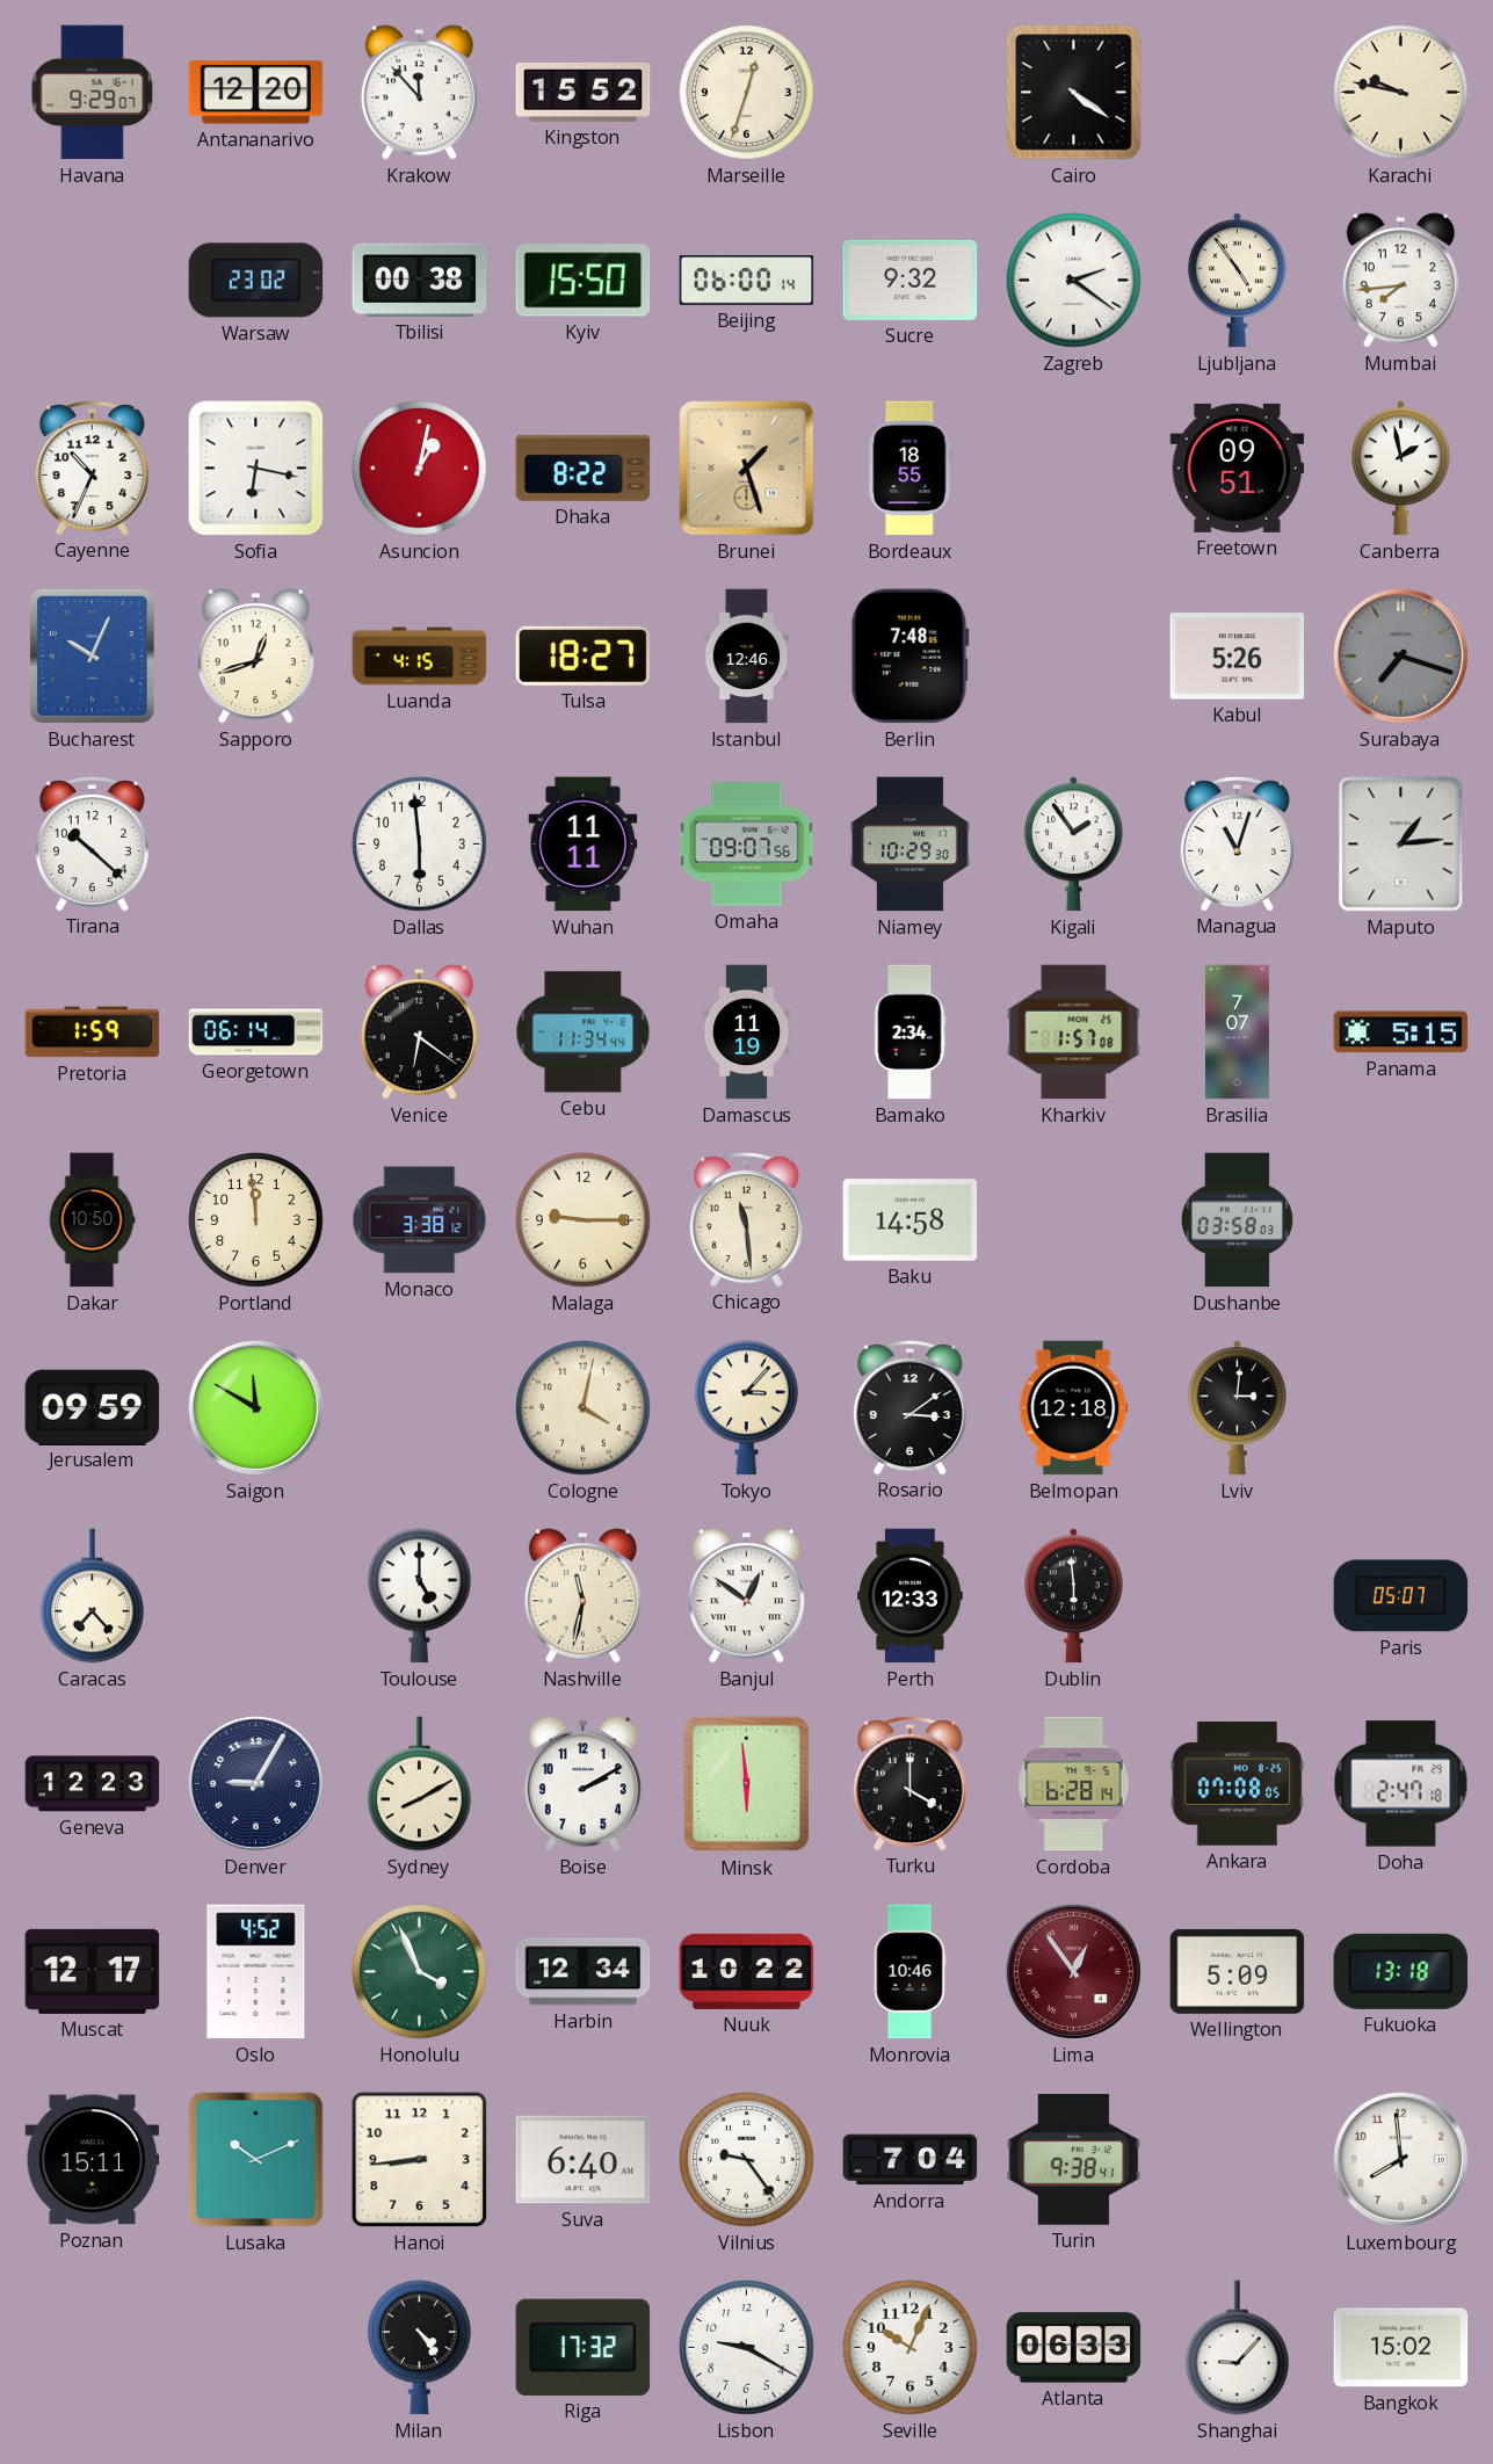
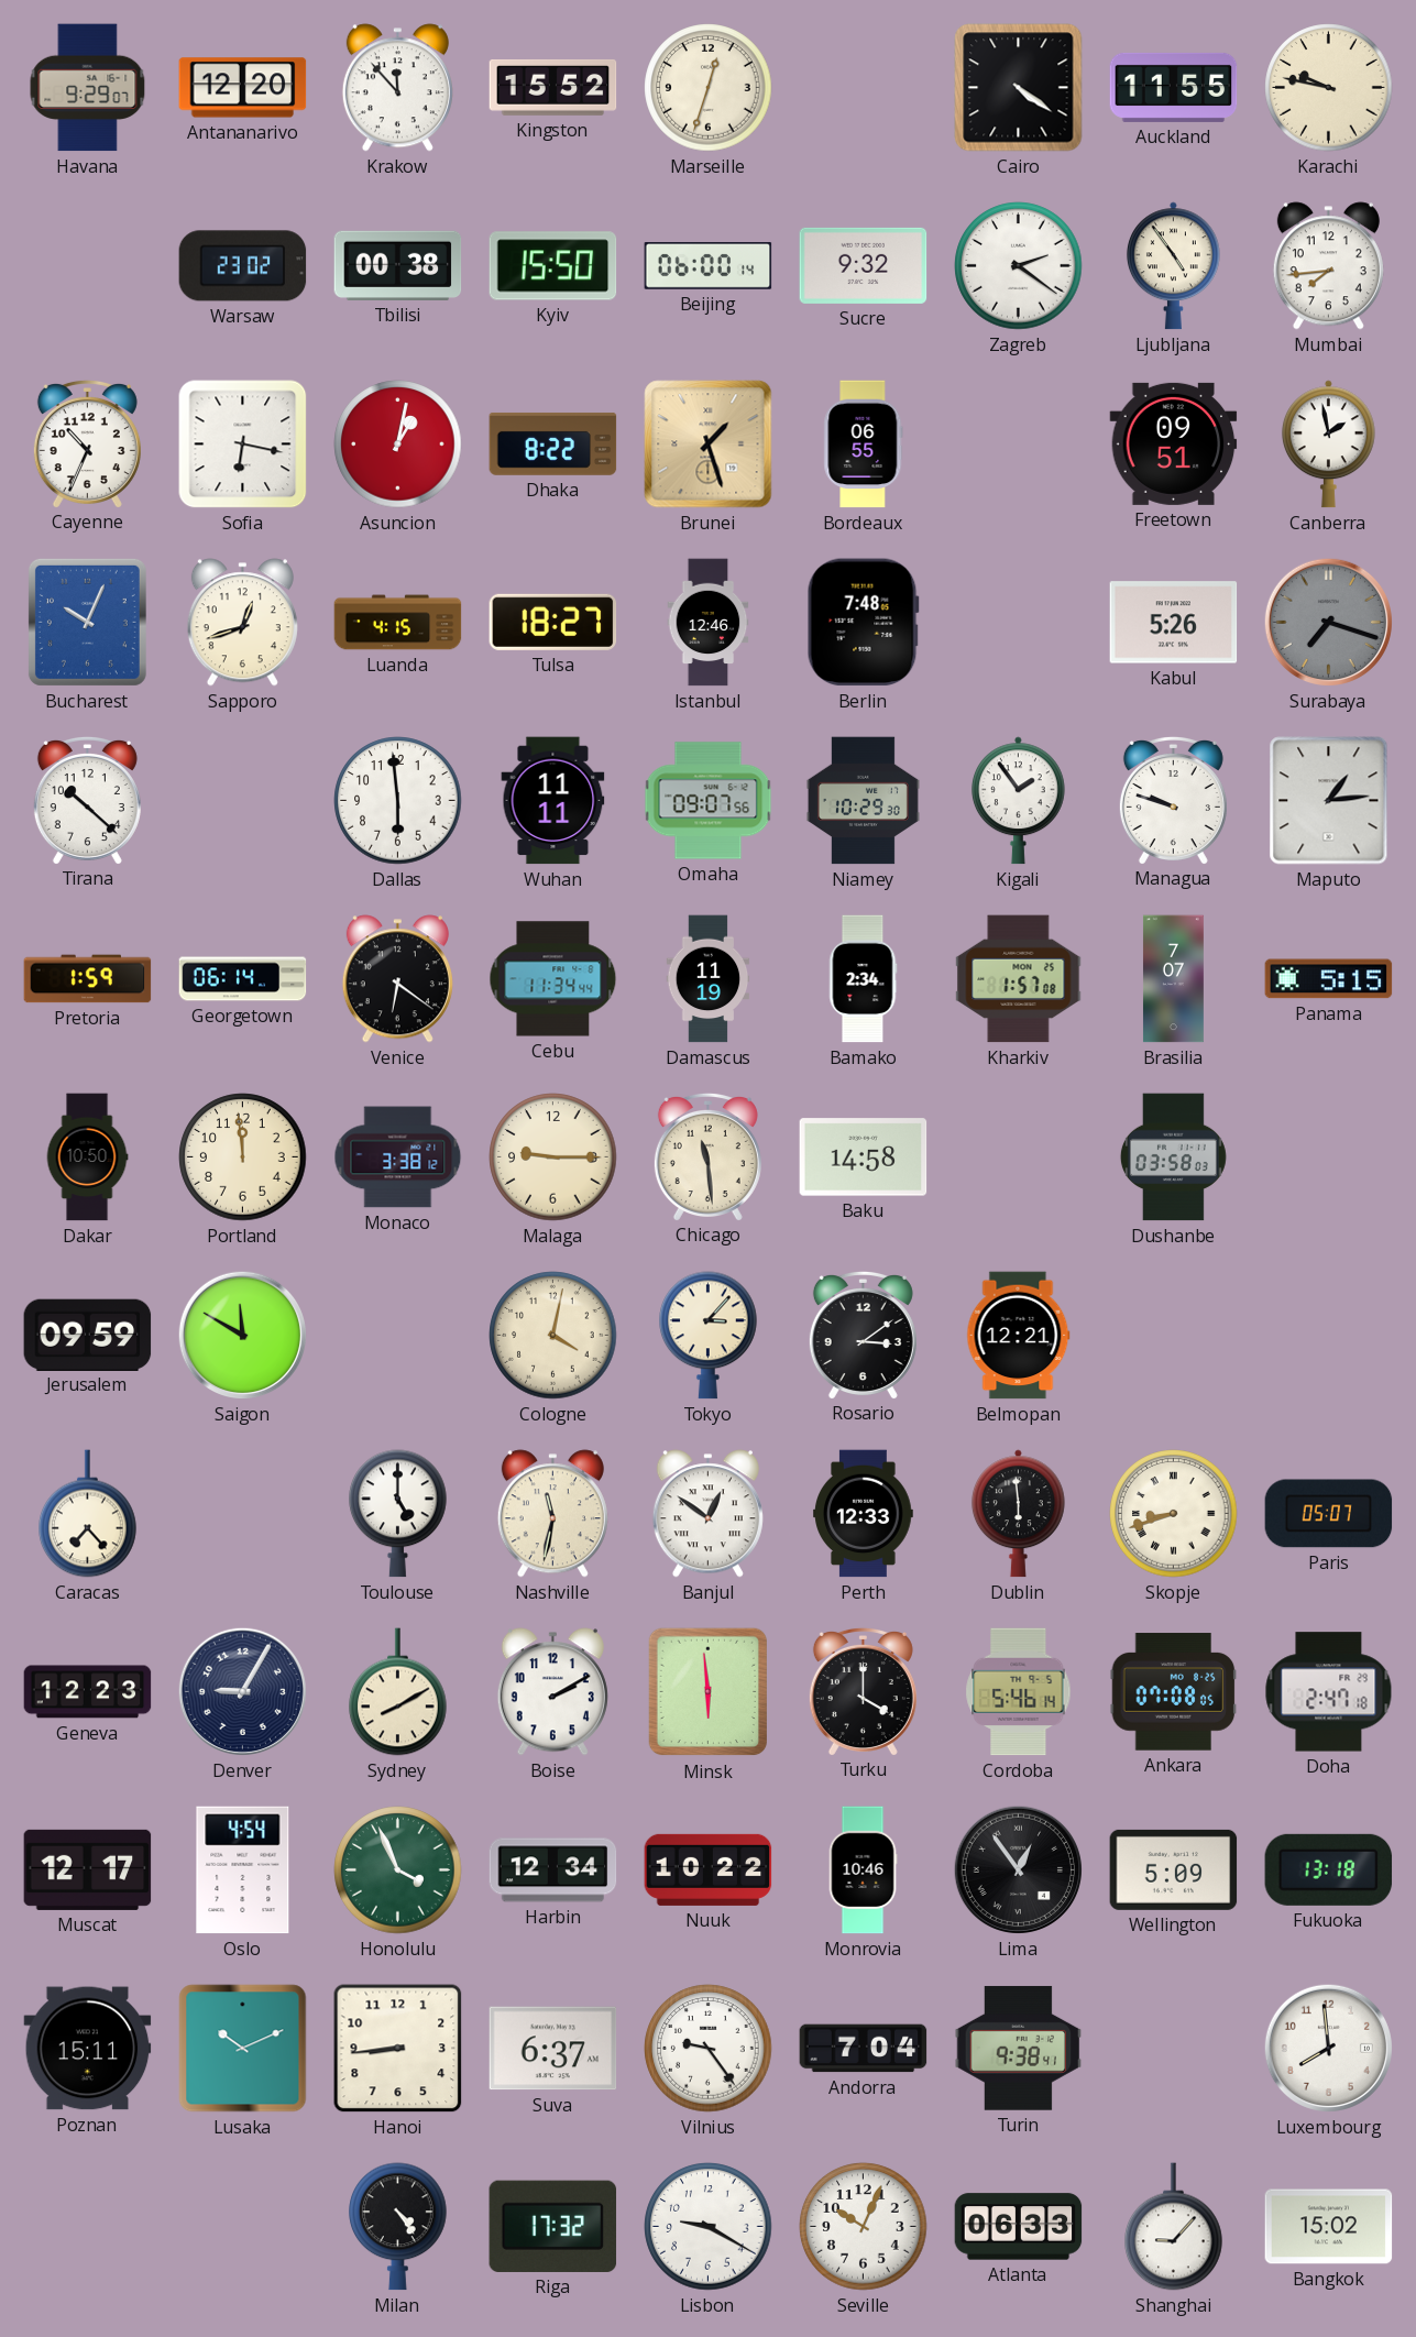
Auckland: none -> 11:55
Bordeaux: 18:55 -> 06:55
Managua: 11:03 -> 9:48
Belmopan: 12:18 -> 12:21
Lviv: 3:01 -> none
Skopje: none -> 8:42
Cordoba: 6:28 -> 5:46
Oslo: 4:52 -> 4:54
Lima dial: burgundy -> black
Suva: 6:40 -> 6:37
